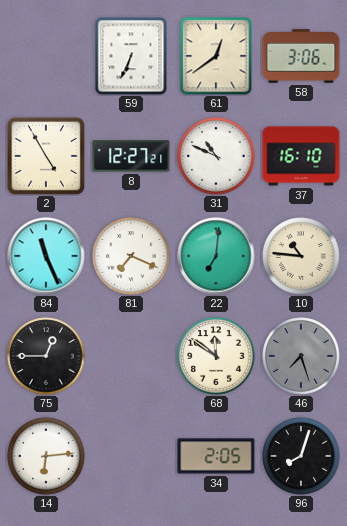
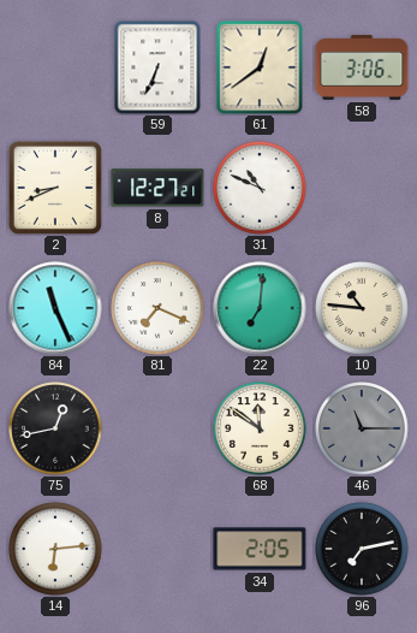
2: 4:55 -> 8:41
37: 16:10 -> none
75: 12:45 -> 12:43
46: 7:27 -> 11:15
96: 8:03 -> 7:13
